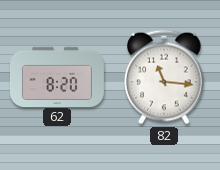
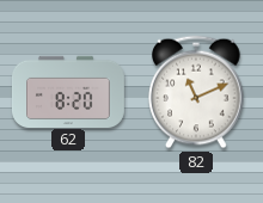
82: 11:16 -> 11:11
